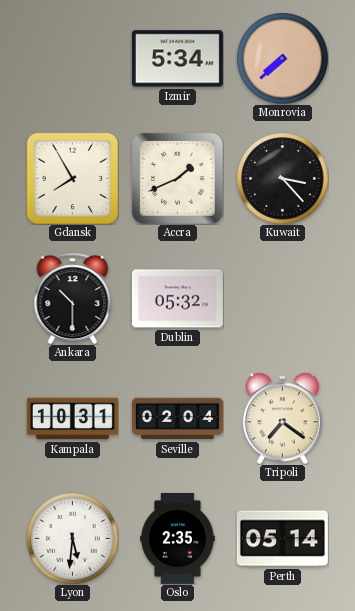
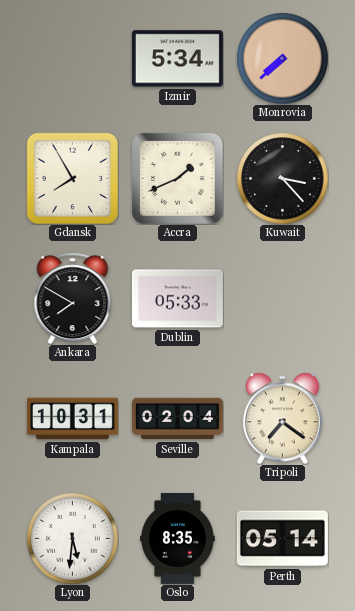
Ankara: 10:30 -> 7:50
Dublin: 05:32 -> 05:33
Oslo: 2:35 -> 8:35
